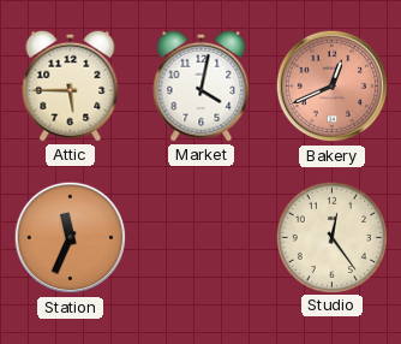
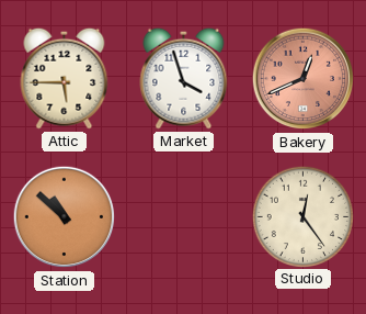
Market: 4:02 -> 3:57
Station: 11:34 -> 10:52
